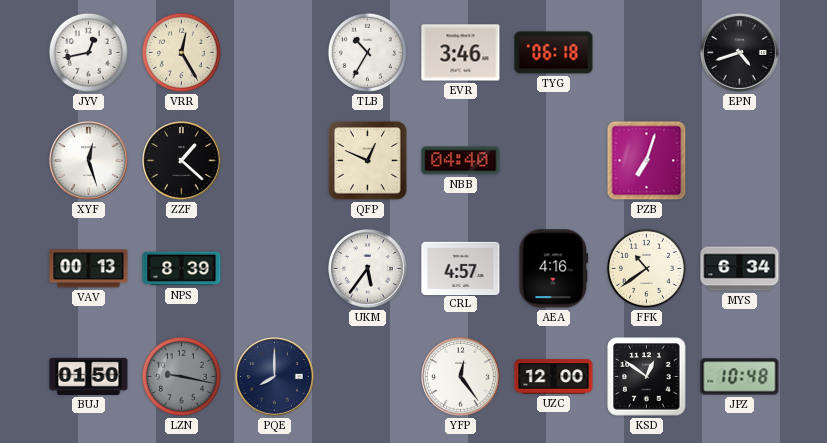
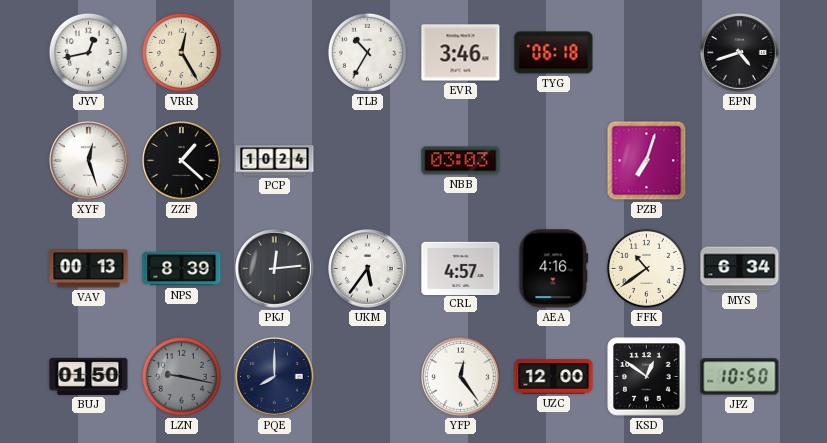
PCP: none -> 10:24
QFP: 12:49 -> none
NBB: 04:40 -> 03:03
PKJ: none -> 12:14
JPZ: 10:48 -> 10:50
